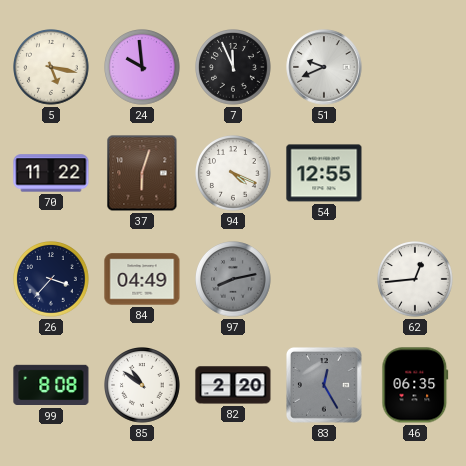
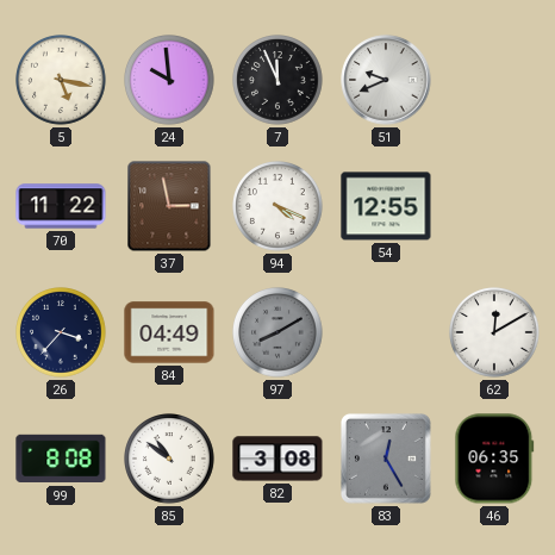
37: 6:03 -> 2:58
97: 8:13 -> 8:10
62: 12:44 -> 12:10
82: 2:20 -> 3:08
